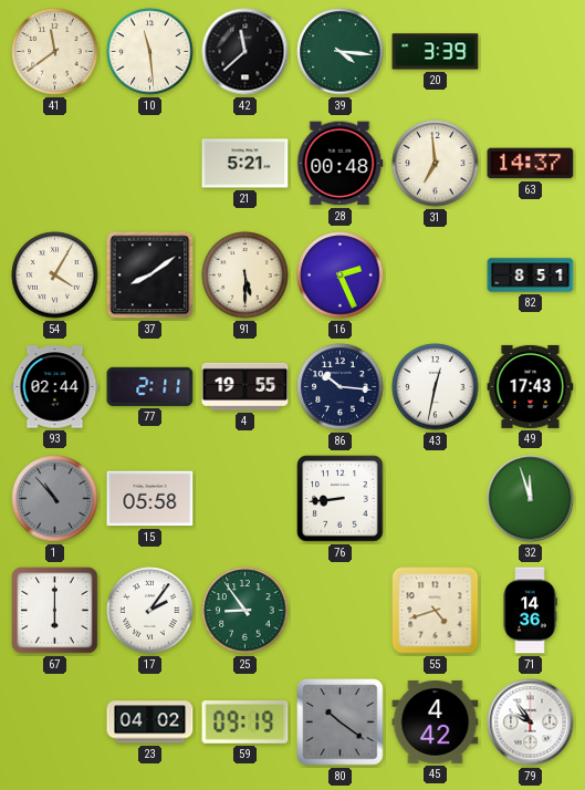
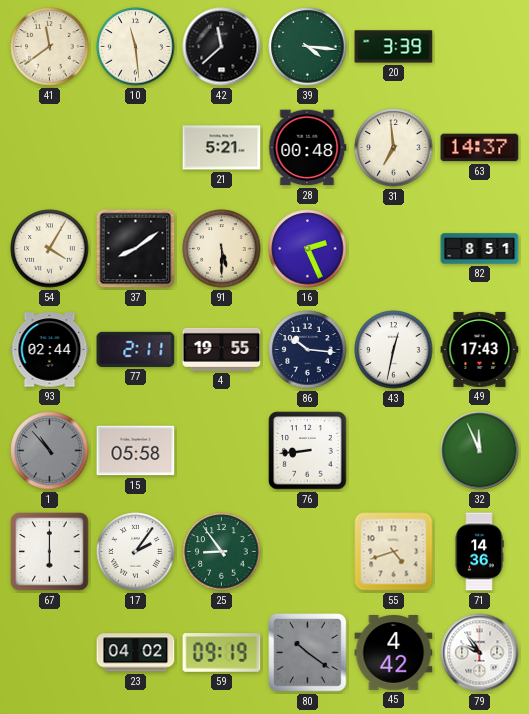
32: 11:57 -> 11:56
